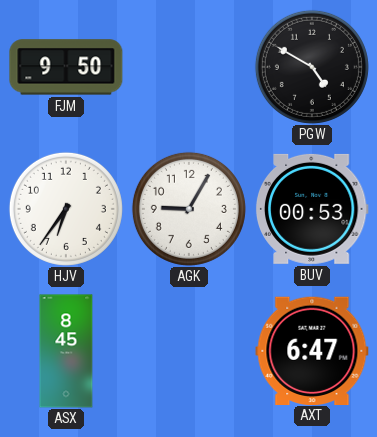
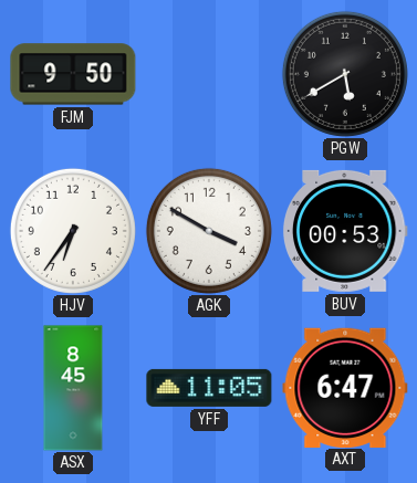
PGW: 4:50 -> 5:40
AGK: 9:05 -> 3:50
YFF: none -> 11:05
